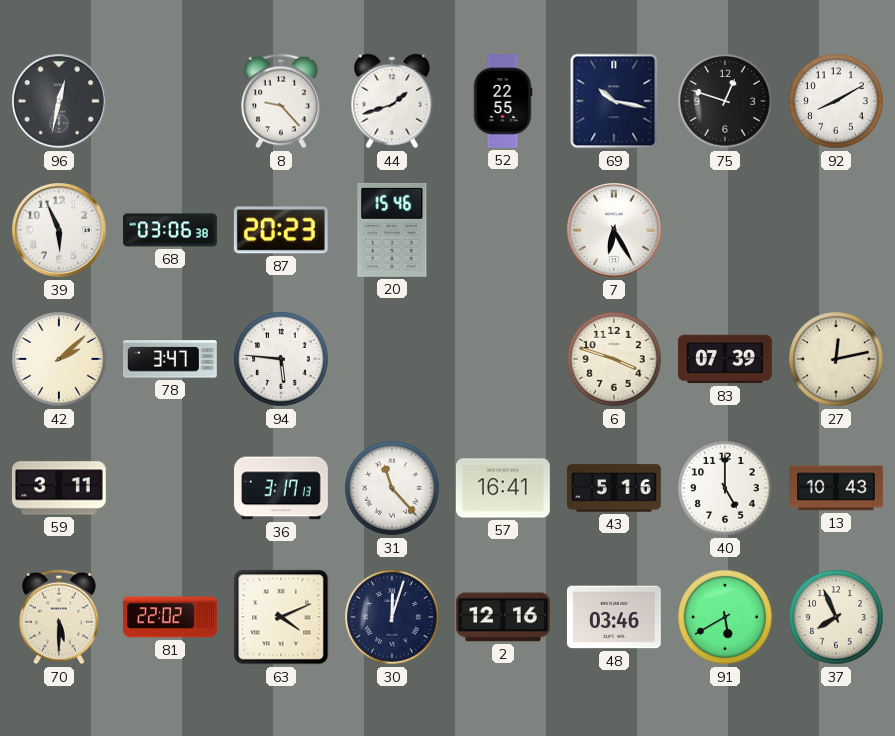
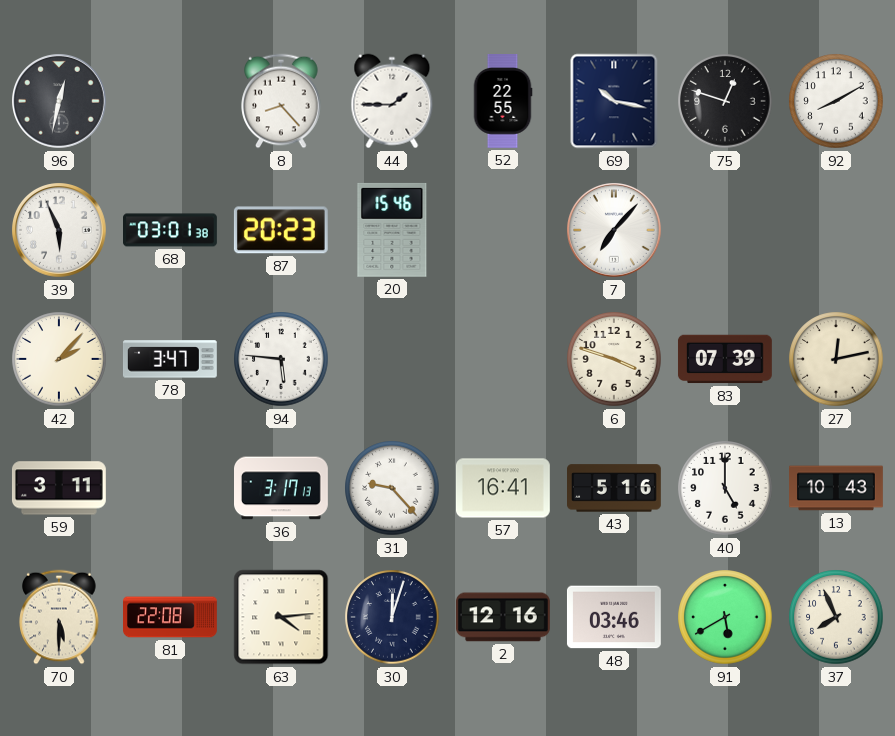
8: 9:23 -> 8:23
44: 1:42 -> 1:45
68: 03:06 -> 03:01
7: 6:25 -> 7:07
42: 2:08 -> 2:07
31: 11:23 -> 9:23
81: 22:02 -> 22:08
63: 4:11 -> 4:14
